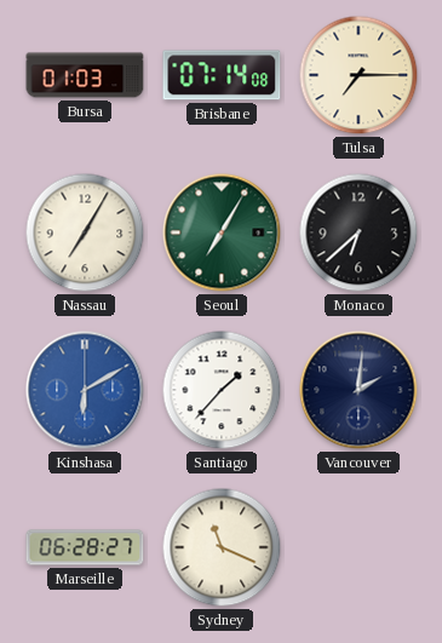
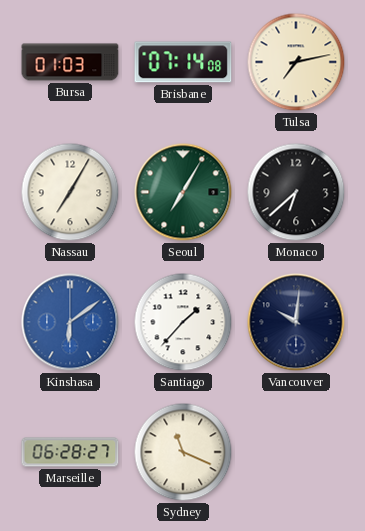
Tulsa: 7:15 -> 7:13
Kinshasa: 6:10 -> 6:09
Vancouver: 2:01 -> 10:01
